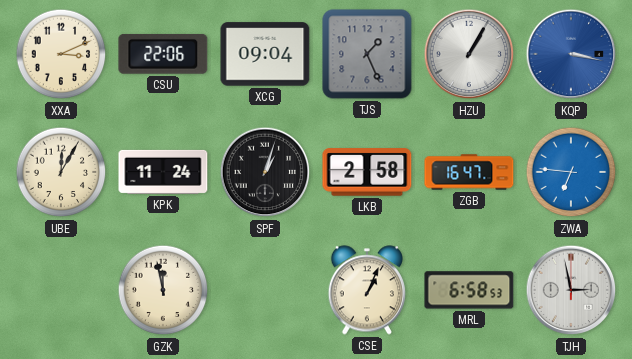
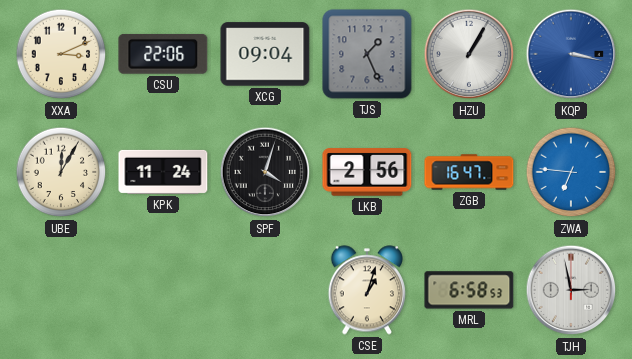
SPF: 1:03 -> 4:03
LKB: 2:58 -> 2:56
GZK: 11:58 -> none
CSE: 1:04 -> 1:03
